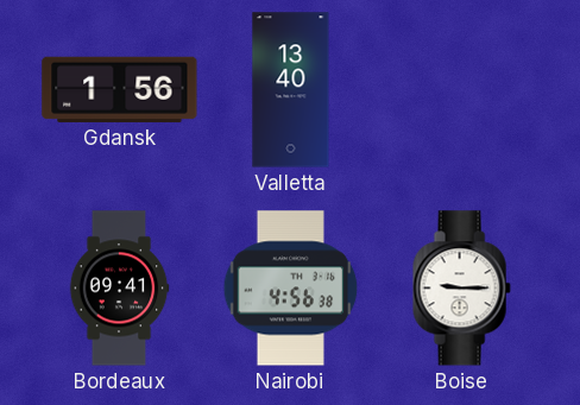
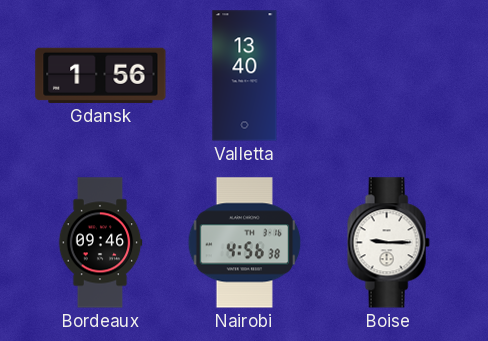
Bordeaux: 09:41 -> 09:46
